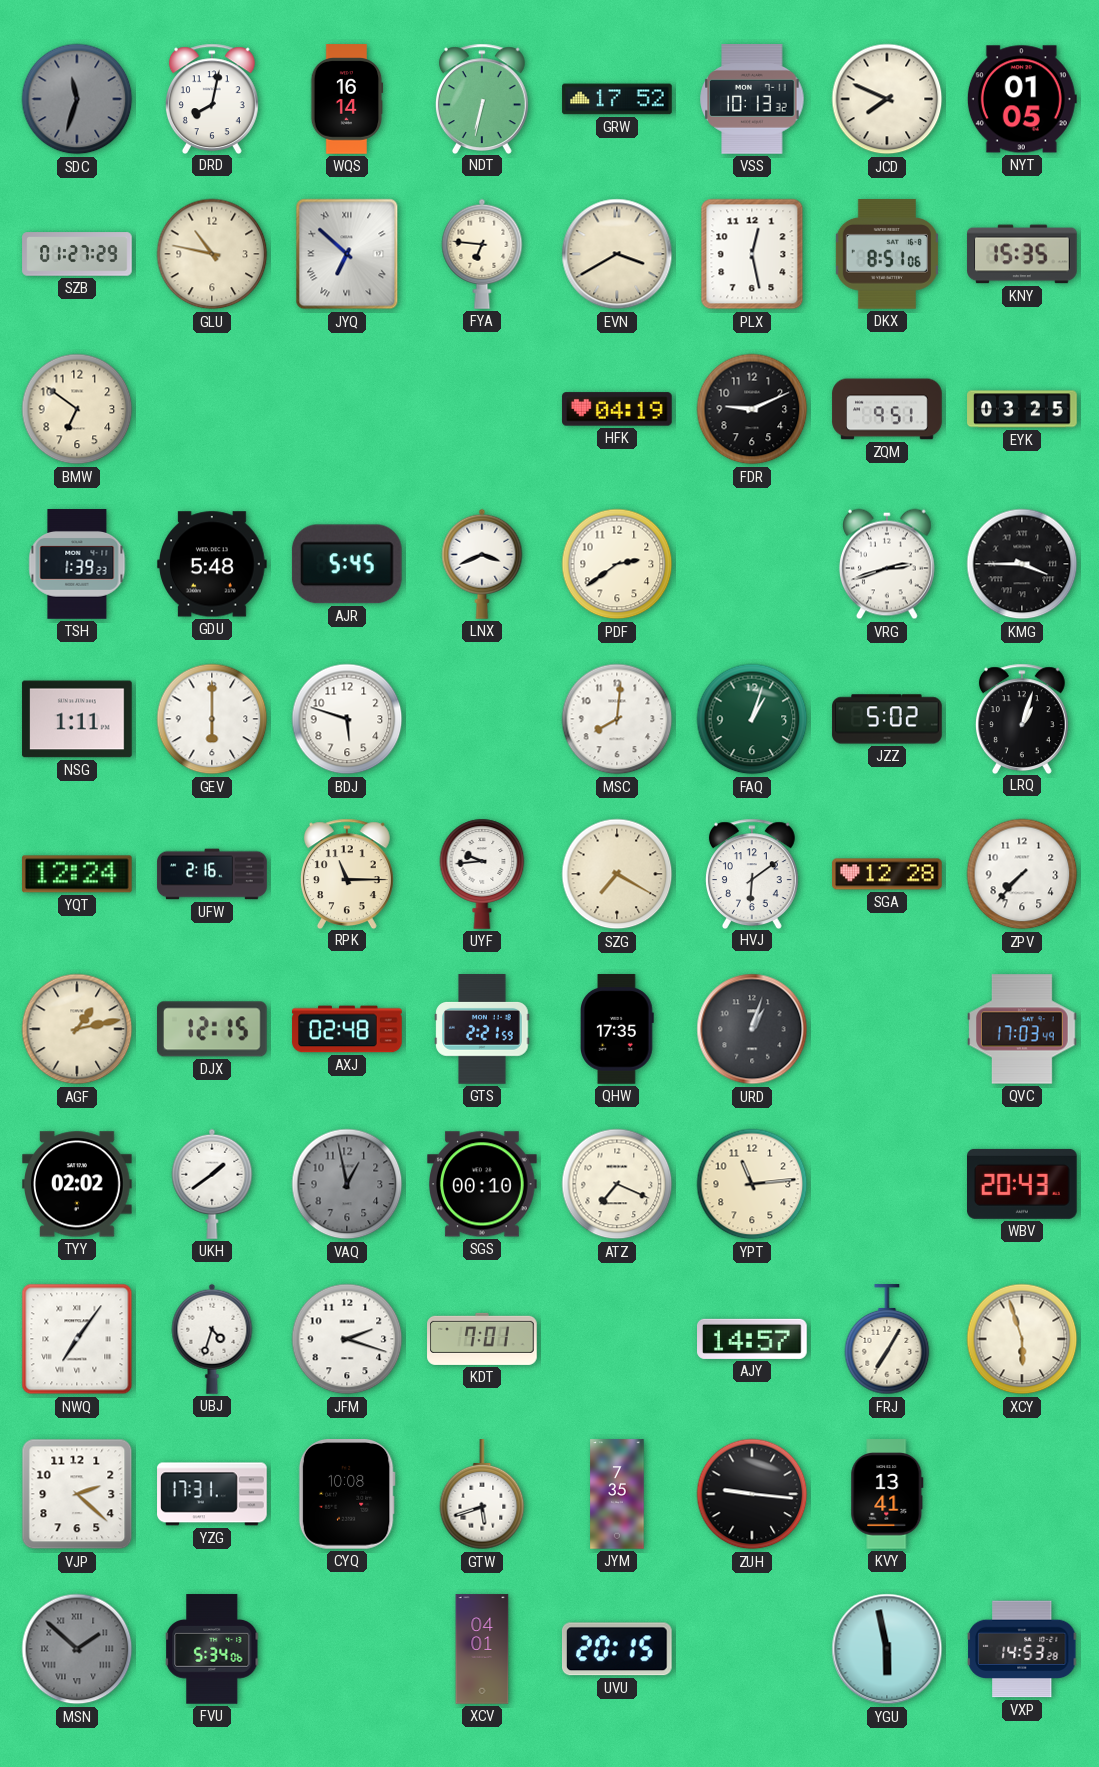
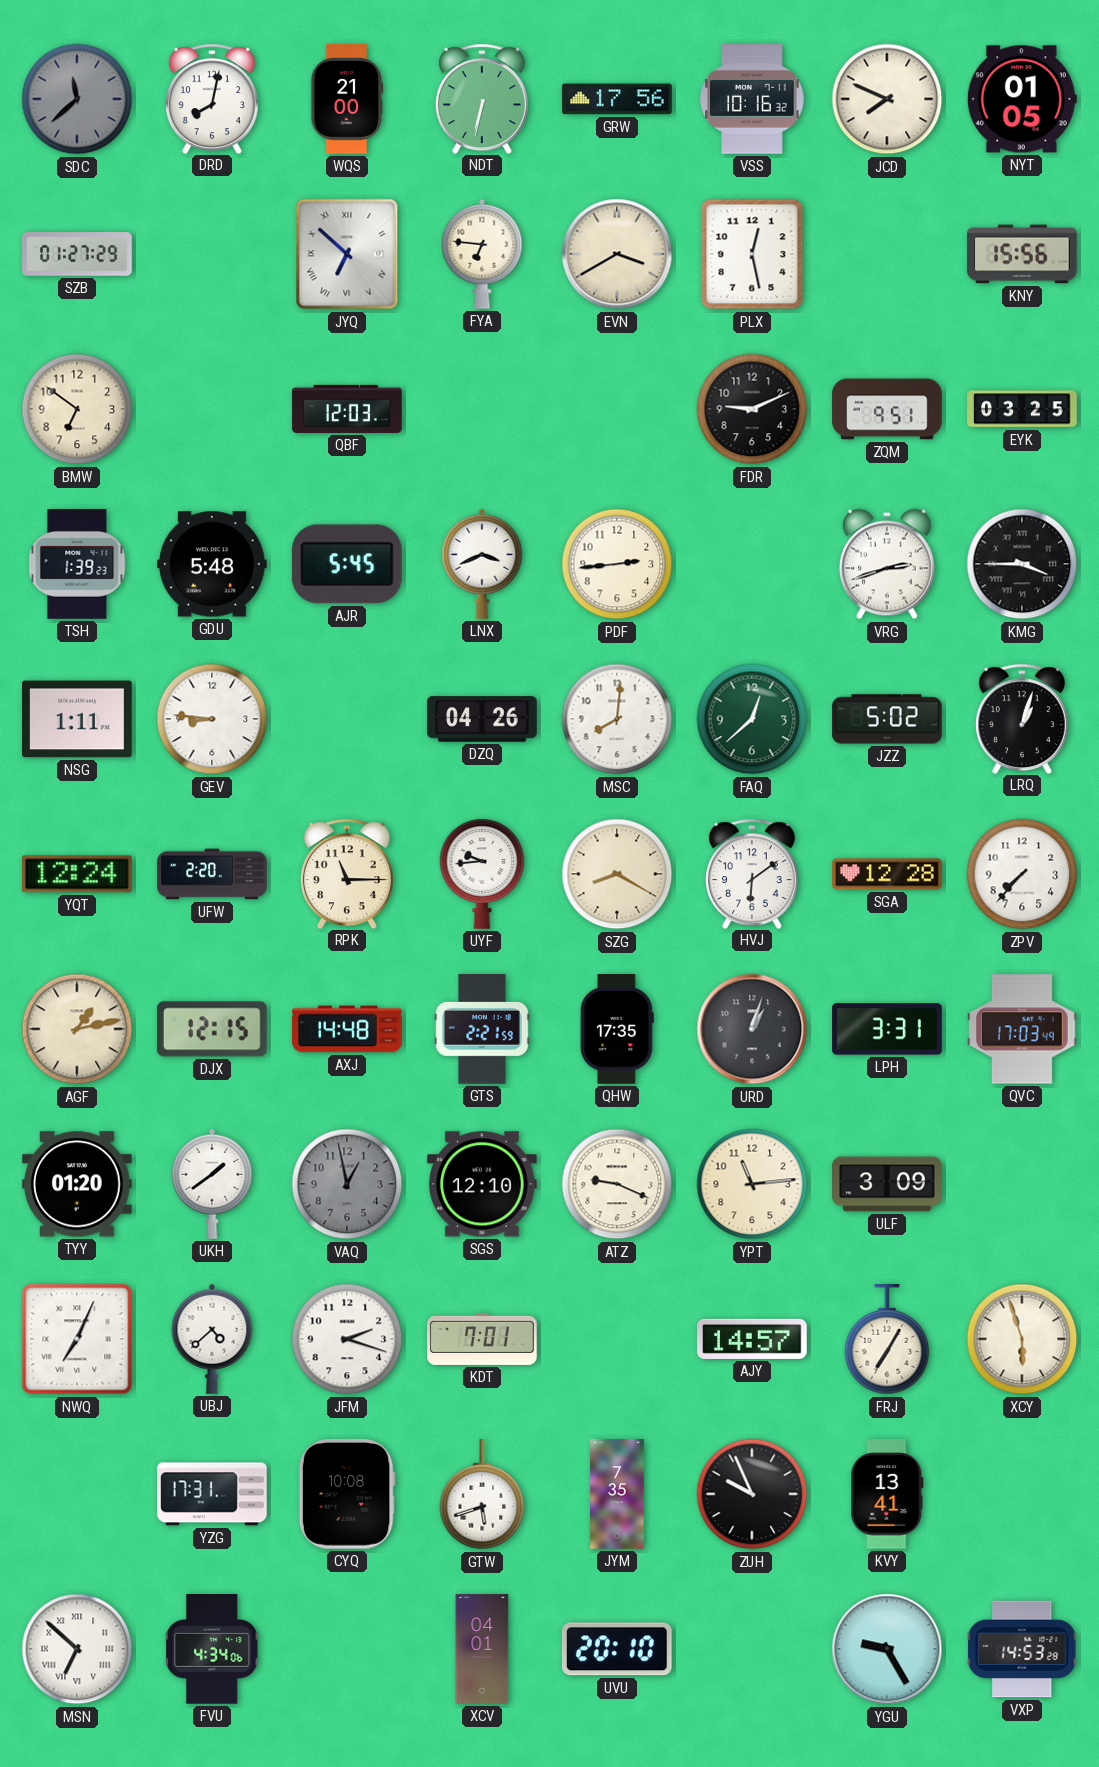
SDC: 11:33 -> 11:38
WQS: 16:14 -> 21:00
GRW: 17:52 -> 17:56
VSS: 10:13 -> 10:16
GLU: 10:47 -> none
DKX: 8:51 -> none
KNY: 15:35 -> 15:56
QBF: none -> 12:03
HFK: 04:19 -> none
PDF: 2:39 -> 2:44
GEV: 6:00 -> 8:46
BDJ: 5:48 -> none
DZQ: none -> 04:26
FAQ: 1:03 -> 12:38
UFW: 2:16 -> 2:20
SZG: 7:20 -> 8:20
AXJ: 02:48 -> 14:48
LPH: none -> 3:31
TYY: 02:02 -> 01:20
SGS: 00:10 -> 12:10
ATZ: 7:19 -> 9:19
ULF: none -> 3:09
WBV: 20:43 -> none
NWQ: 7:06 -> 7:04
UBJ: 4:33 -> 4:38
VJP: 2:22 -> none
ZUH: 9:16 -> 9:56
MSN: 1:52 -> 6:52
MSN dial: grey -> white
FVU: 5:34 -> 4:34
UVU: 20:15 -> 20:10
YGU: 5:58 -> 9:25
